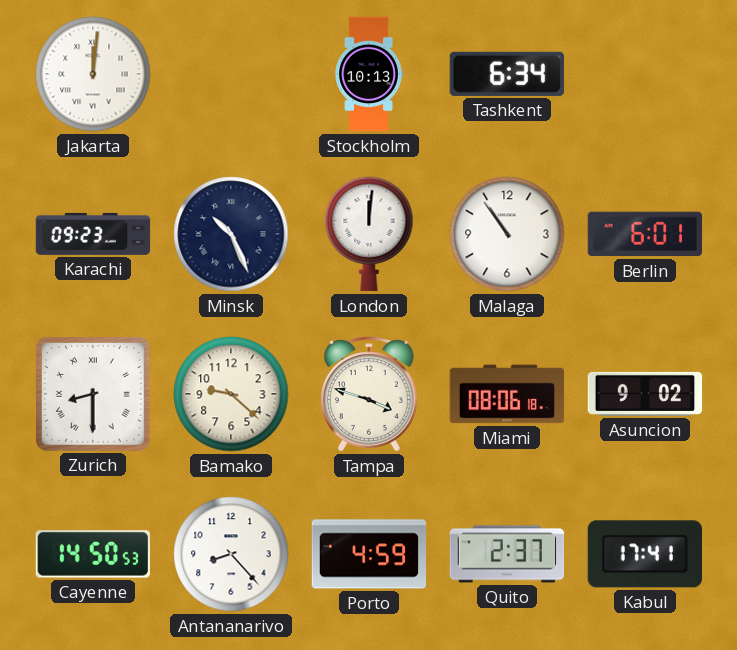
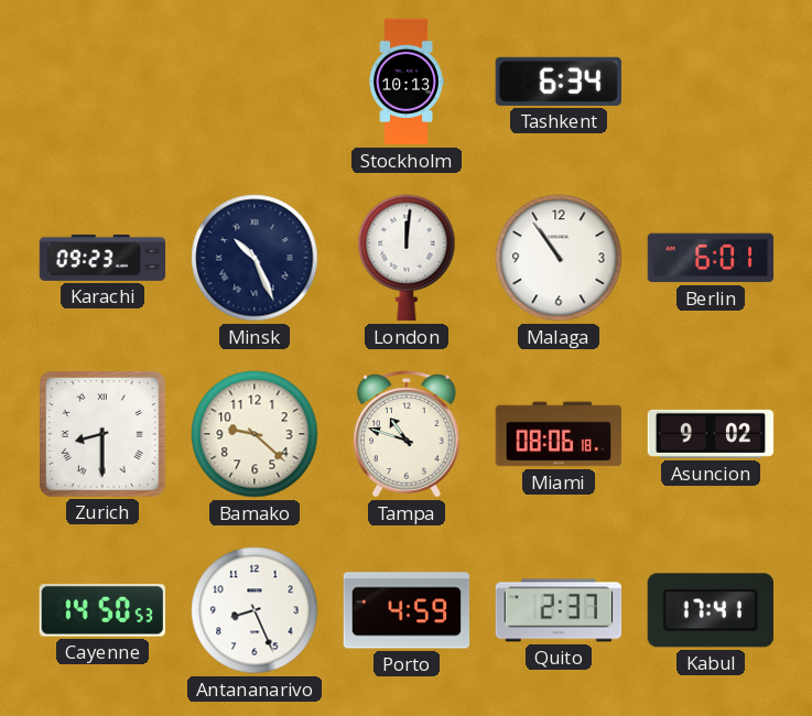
Jakarta: 12:01 -> none
Tampa: 3:48 -> 10:48
Antananarivo: 8:23 -> 8:26
